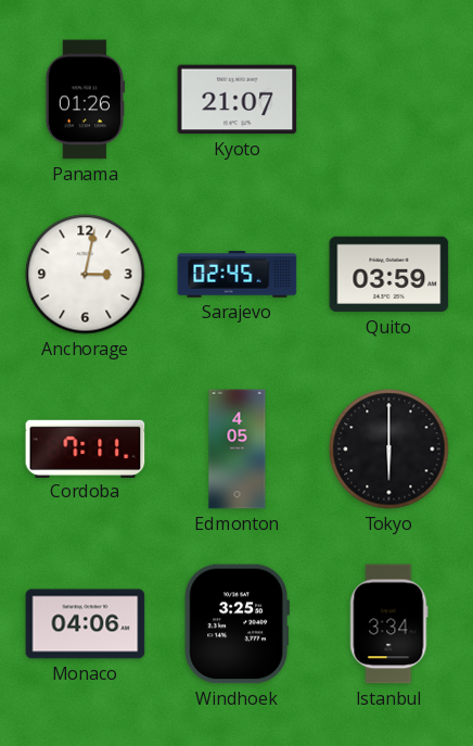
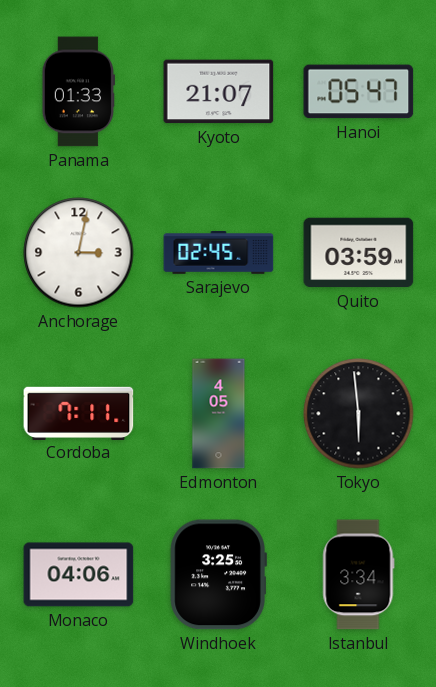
Panama: 01:26 -> 01:33
Hanoi: none -> 05:47
Tokyo: 6:00 -> 5:59
